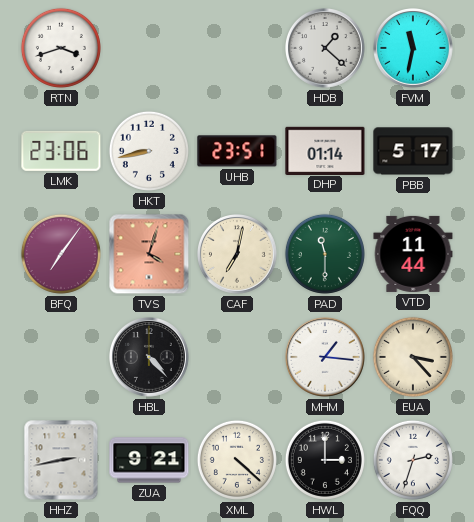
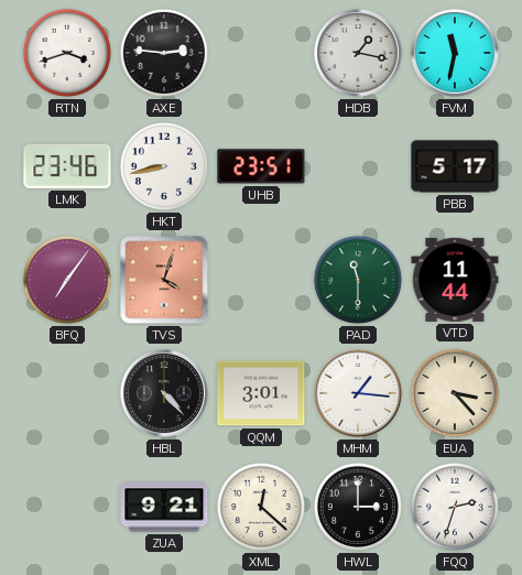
AXE: none -> 2:46
HDB: 1:22 -> 1:17
LMK: 23:06 -> 23:46
DHP: 01:14 -> none
CAF: 7:02 -> none
QQM: none -> 3:01
HHZ: 2:43 -> none
XML: 4:22 -> 12:22
